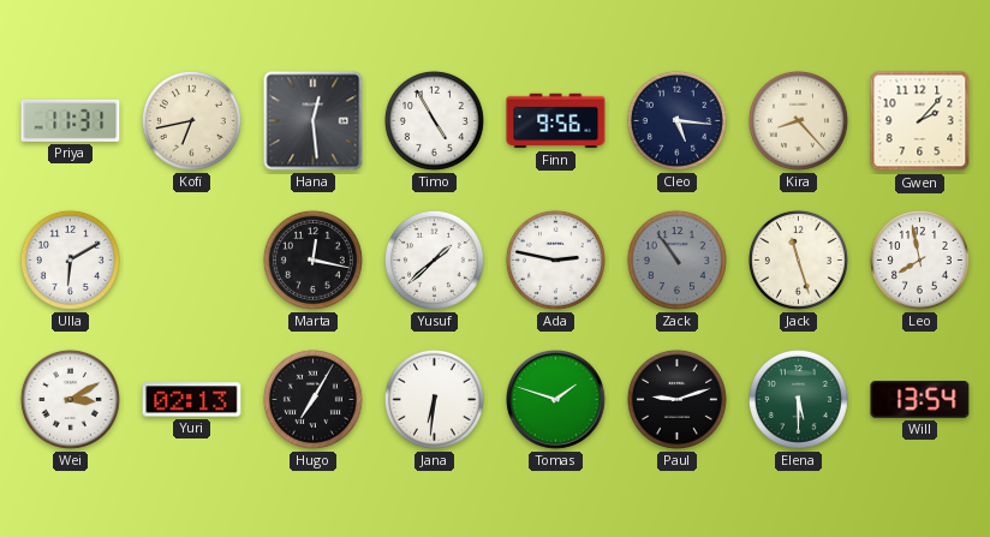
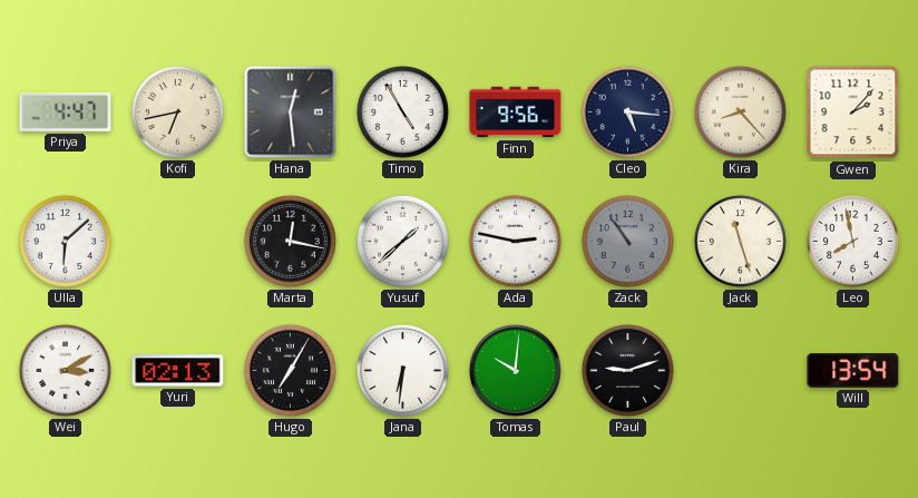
Priya: 11:31 -> 4:47
Ulla: 6:10 -> 6:08
Tomas: 1:48 -> 10:01
Elena: 5:30 -> none
